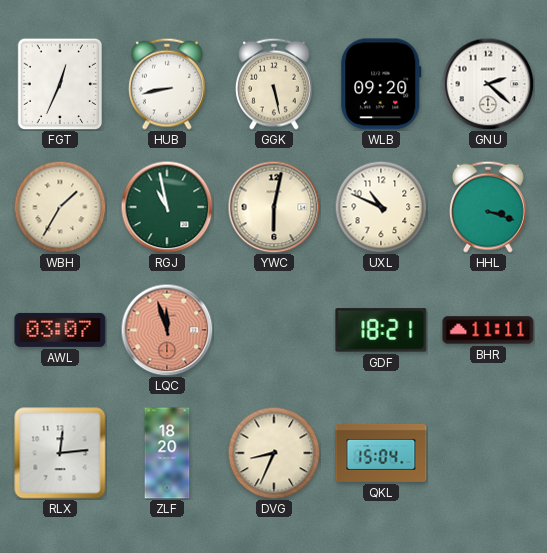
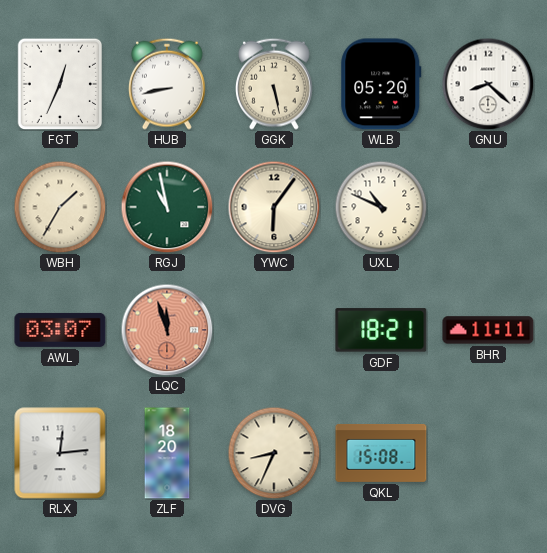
WLB: 09:20 -> 05:20
GNU: 2:22 -> 8:22
YWC: 6:02 -> 6:06
HHL: 3:18 -> none
QKL: 15:04 -> 15:08
